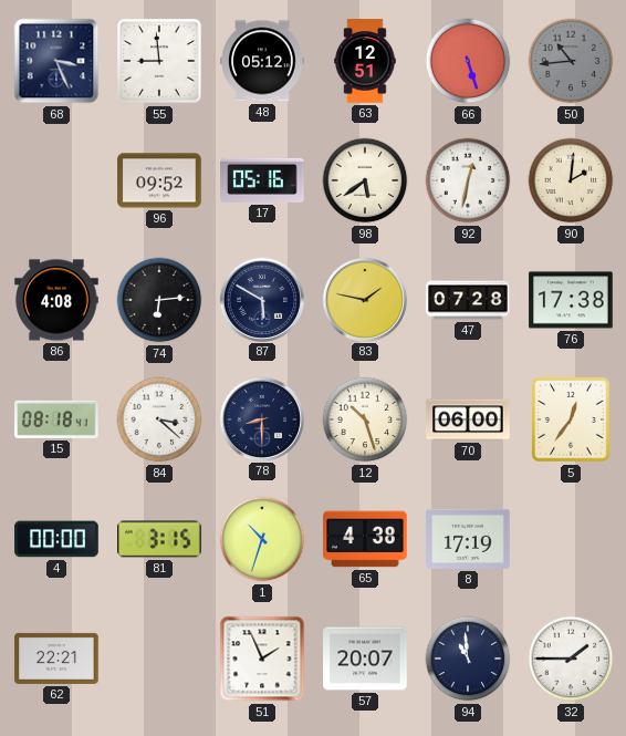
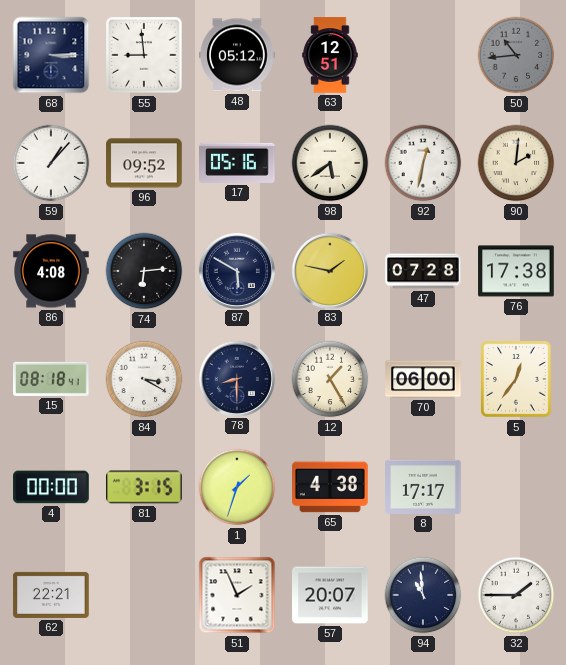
68: 3:26 -> 3:15
66: 5:27 -> none
59: none -> 1:07
84: 3:22 -> 3:20
12: 10:27 -> 1:25
1: 10:33 -> 1:33
8: 17:19 -> 17:17
